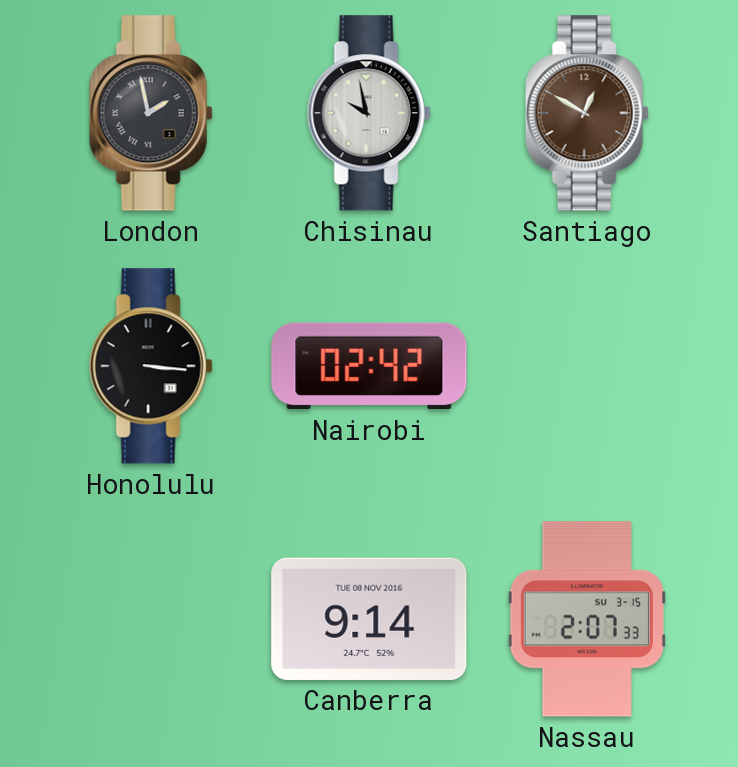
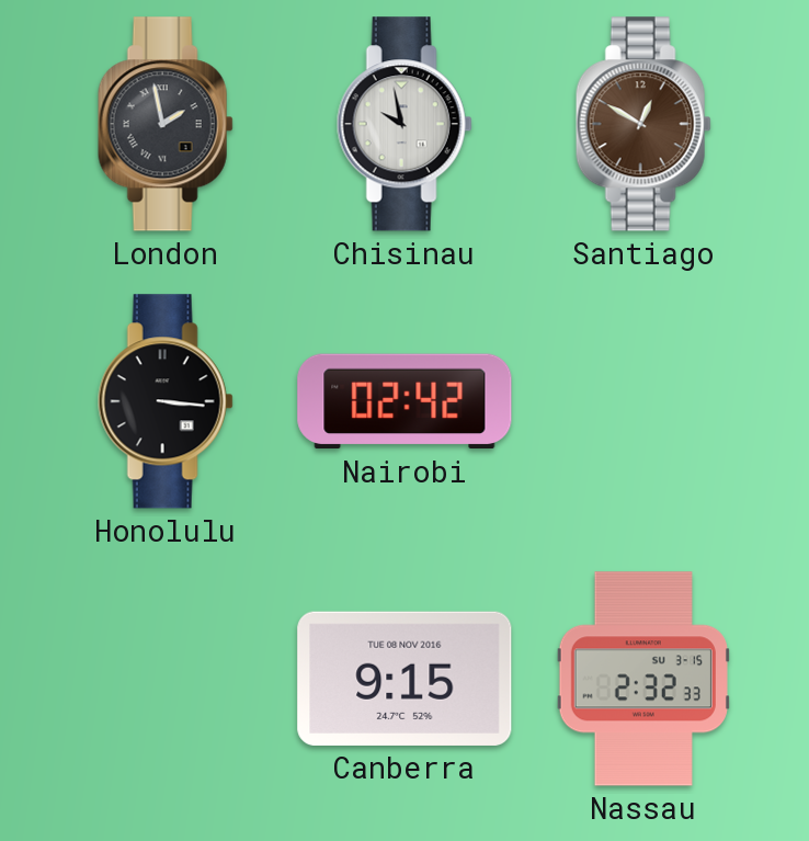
Canberra: 9:14 -> 9:15
Nassau: 2:07 -> 2:32
